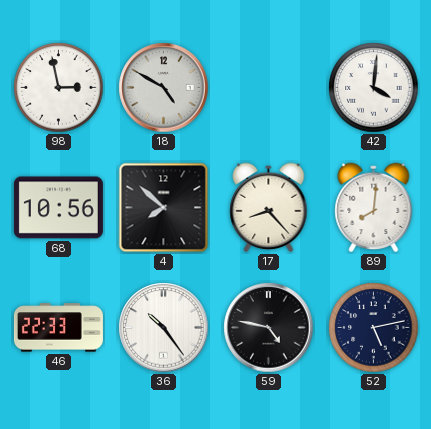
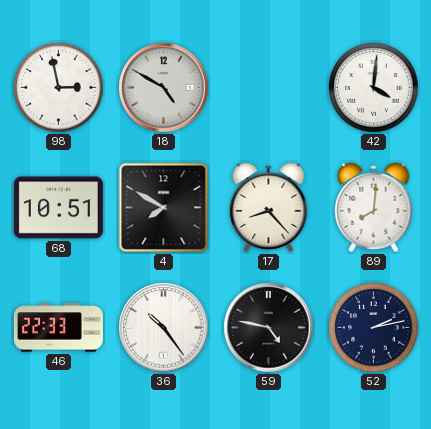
68: 10:56 -> 10:51
4: 7:52 -> 7:50
52: 5:13 -> 2:13
